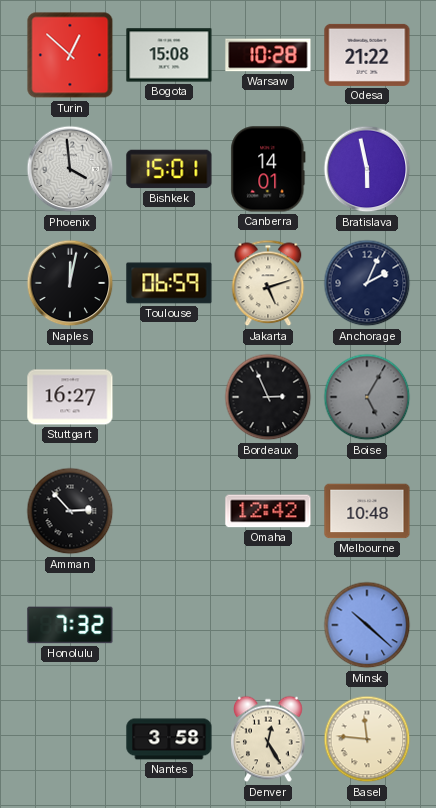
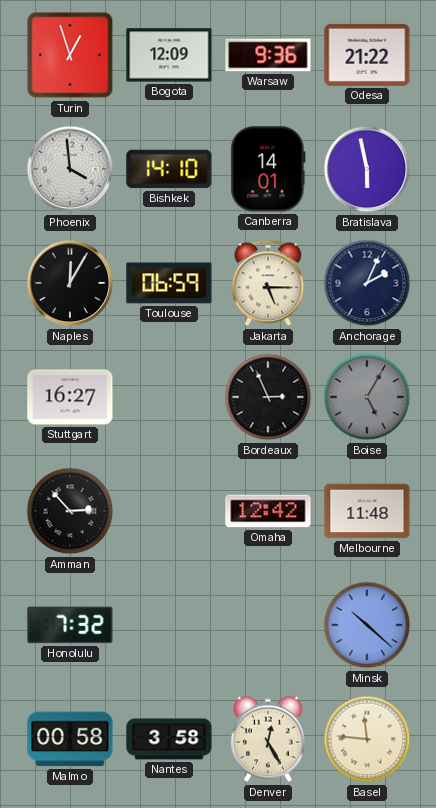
Turin: 12:52 -> 12:57
Bogota: 15:08 -> 12:09
Warsaw: 10:28 -> 9:36
Bishkek: 15:01 -> 14:10
Naples: 12:02 -> 12:05
Jakarta: 5:12 -> 5:15
Melbourne: 10:48 -> 11:48
Malmo: none -> 00:58
